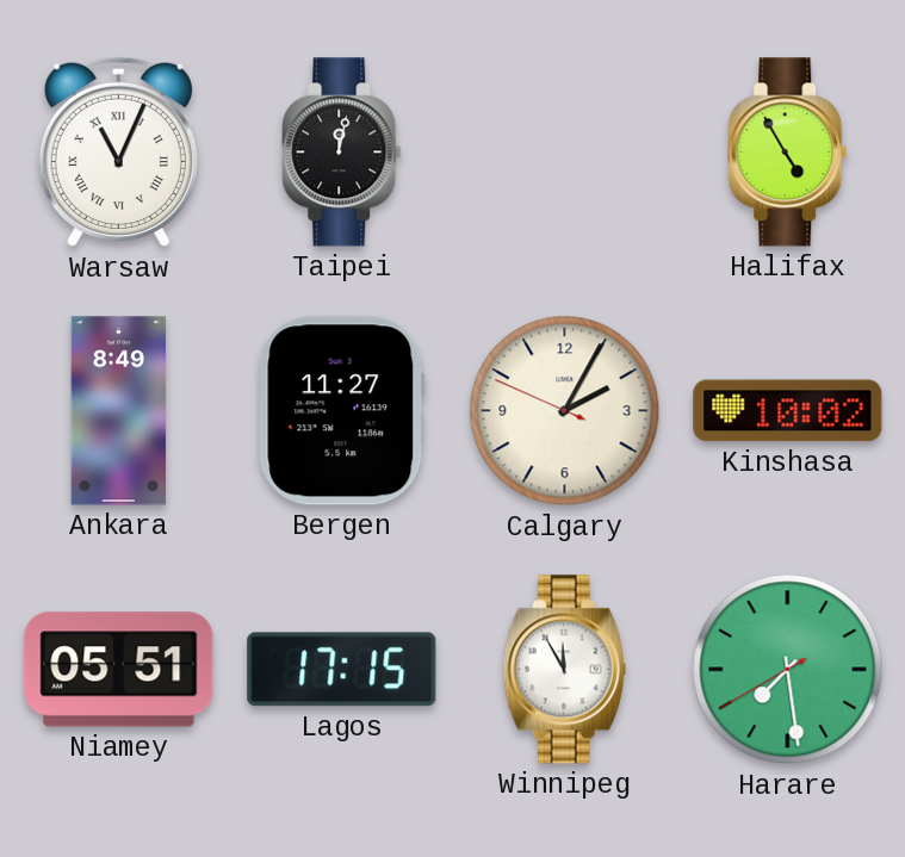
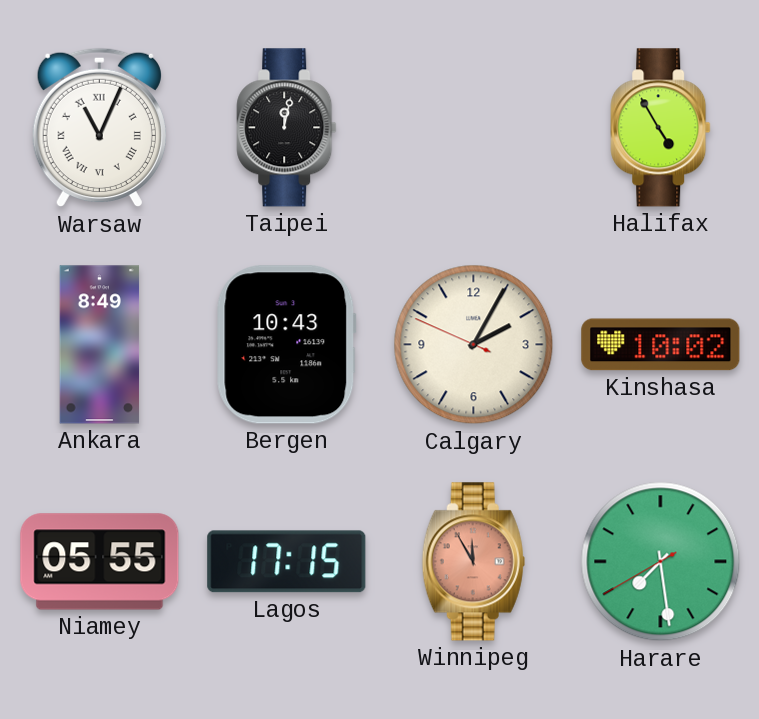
Bergen: 11:27 -> 10:43
Niamey: 05:51 -> 05:55
Winnipeg dial: white -> salmon
